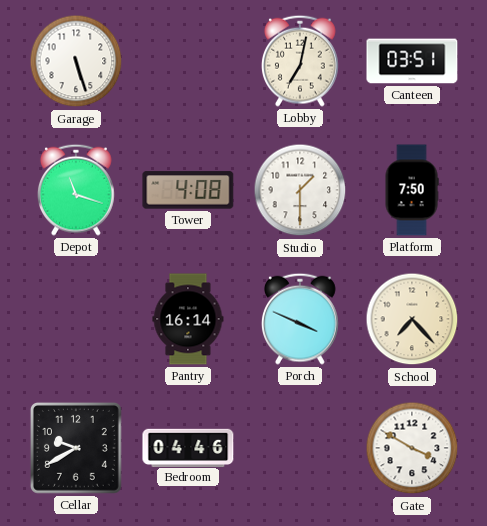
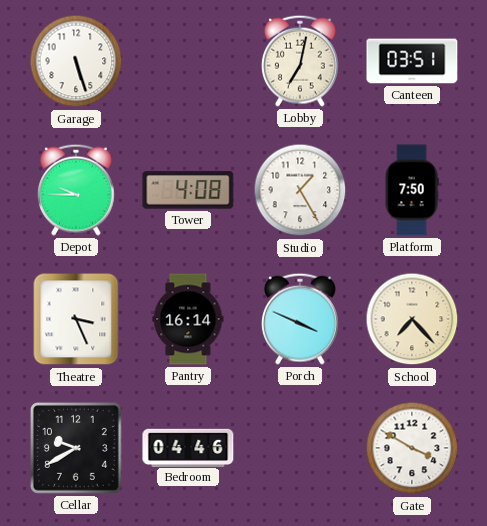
Depot: 11:18 -> 9:45
Studio: 1:30 -> 1:25
Theatre: none -> 3:26
